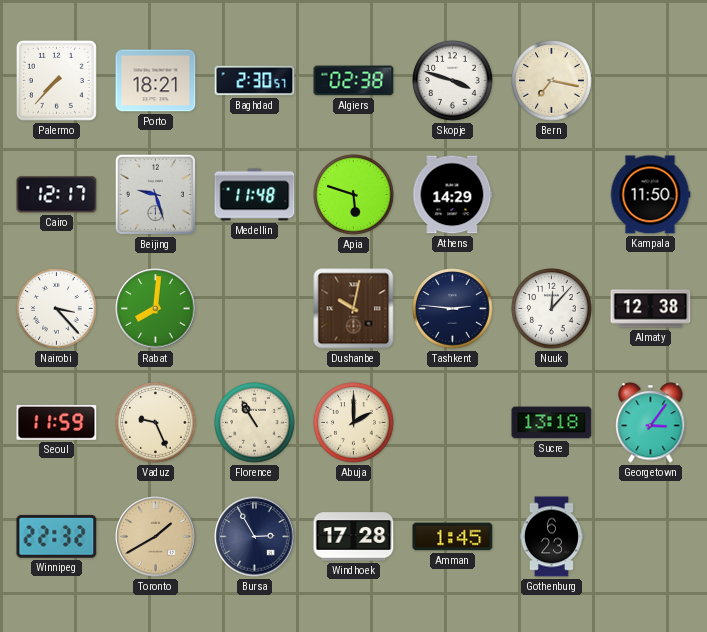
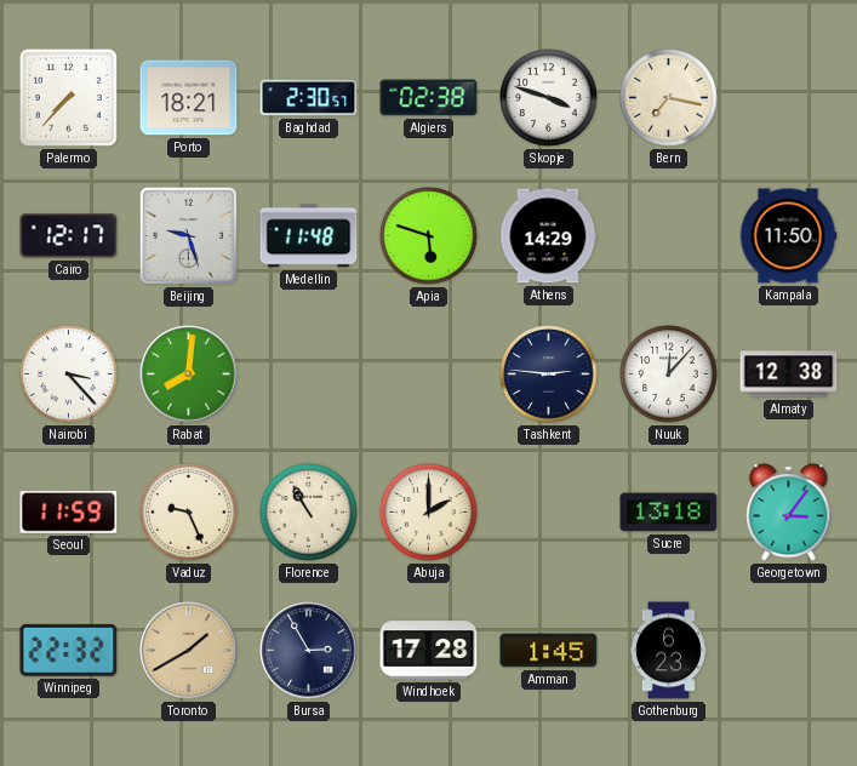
Dushanbe: 10:02 -> none
